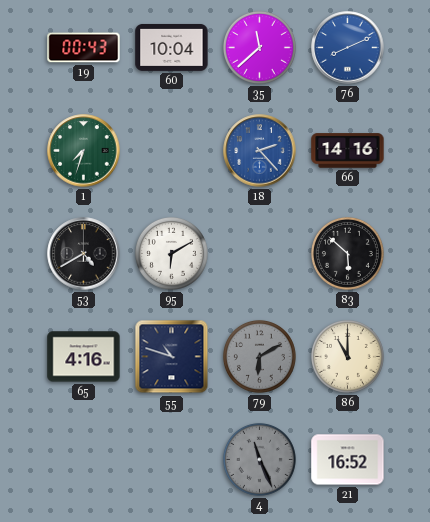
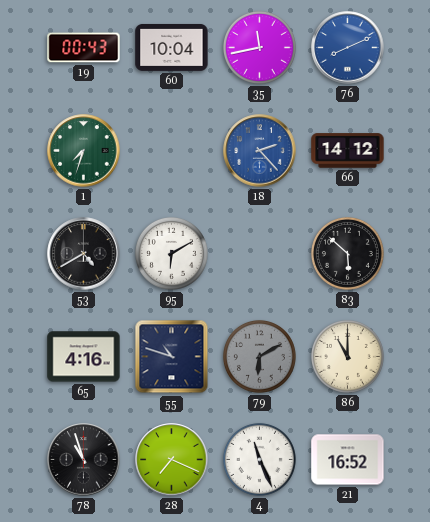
35: 11:38 -> 11:43
66: 14:16 -> 14:12
78: none -> 10:57
28: none -> 7:19
4 dial: grey -> white
